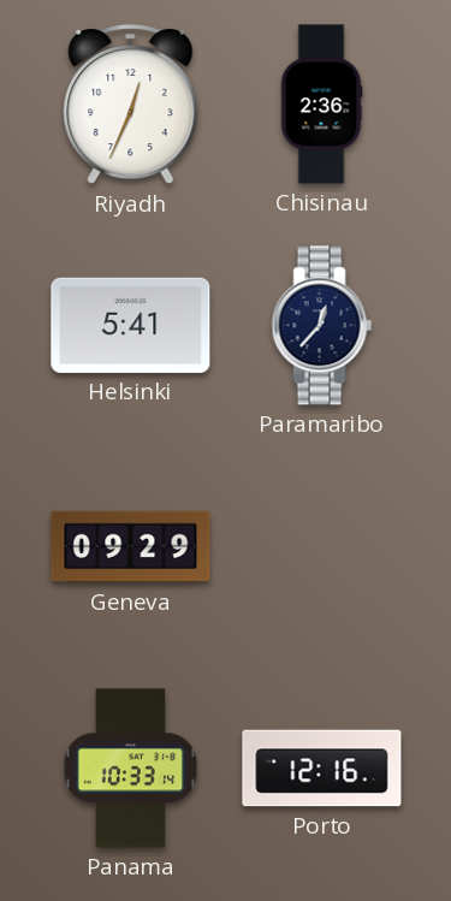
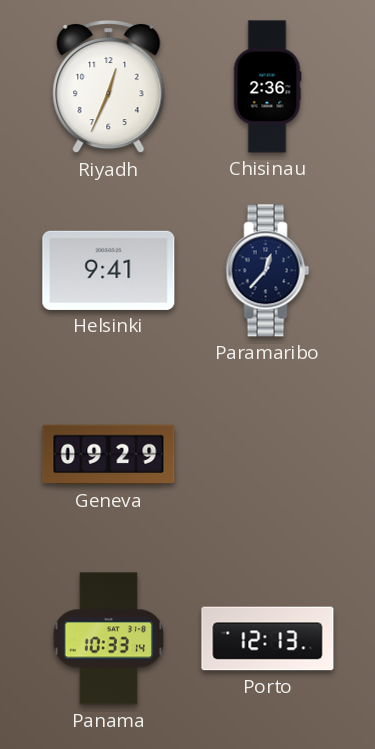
Helsinki: 5:41 -> 9:41
Porto: 12:16 -> 12:13
